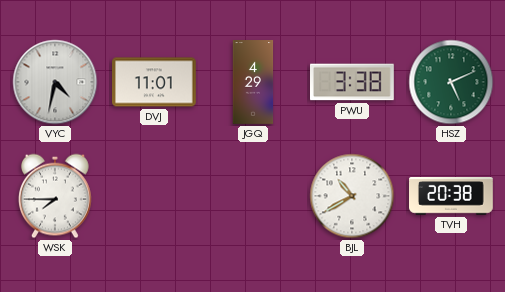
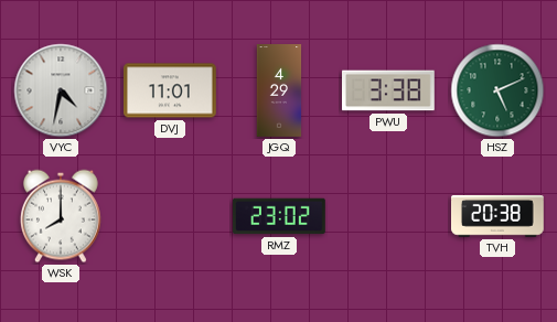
WSK: 7:45 -> 8:00
RMZ: none -> 23:02
BJL: 10:40 -> none
